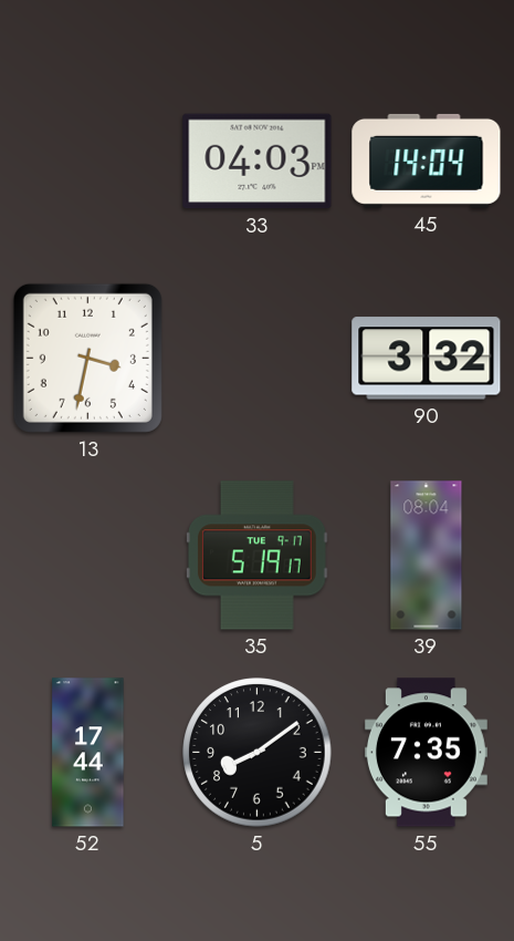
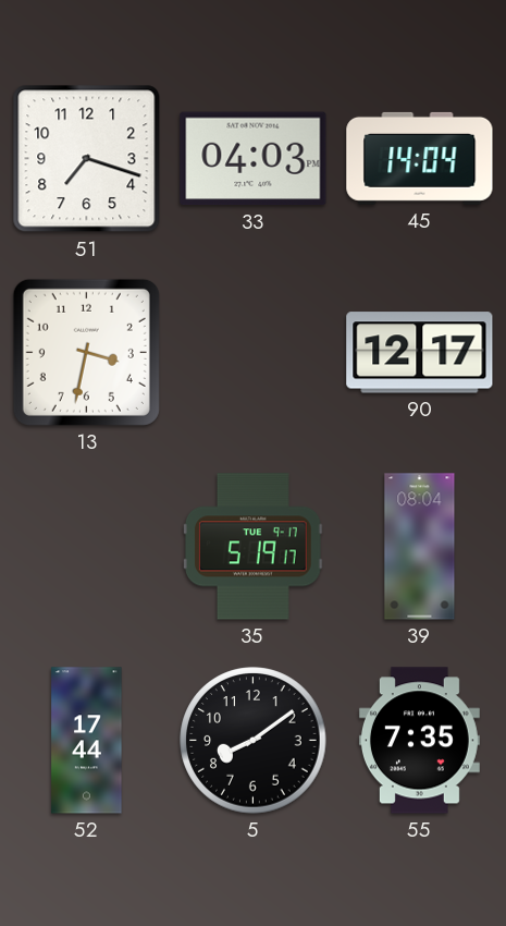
51: none -> 7:18
90: 3:32 -> 12:17
